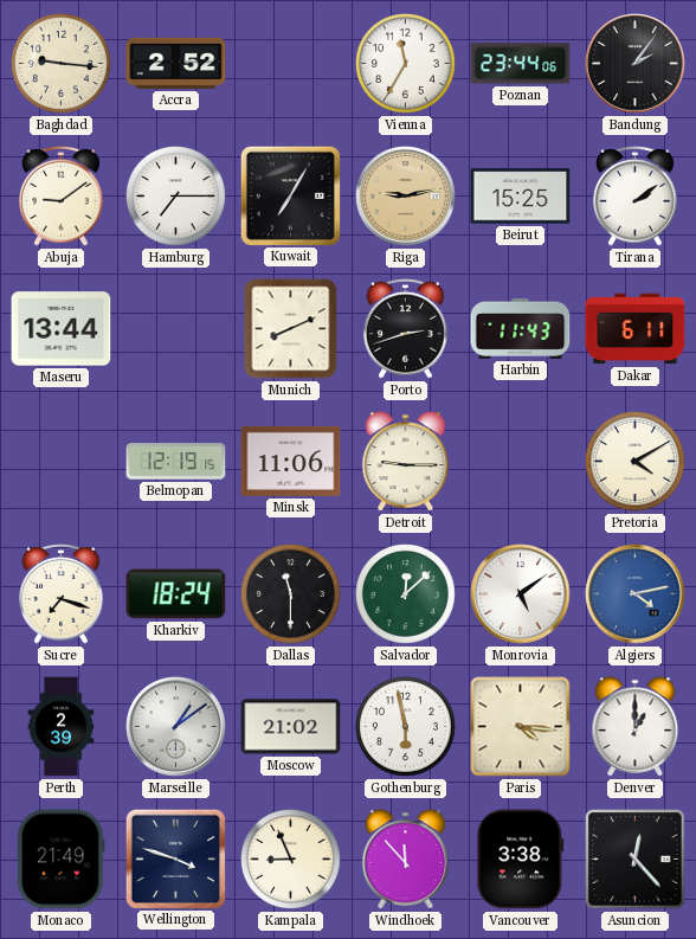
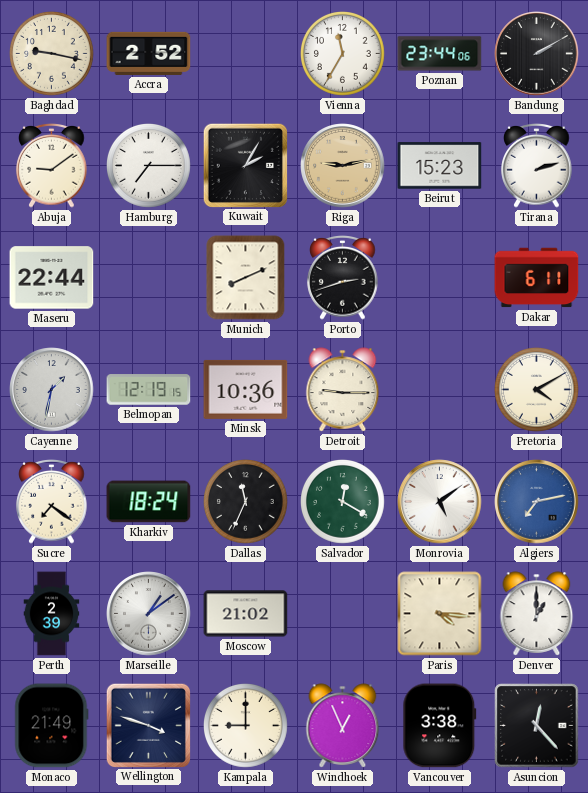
Baghdad: 9:16 -> 9:17
Bandung: 2:06 -> 2:10
Kuwait: 7:05 -> 2:05
Beirut: 15:25 -> 15:23
Tirana: 2:09 -> 2:12
Maseru: 13:44 -> 22:44
Harbin: 11:43 -> none
Cayenne: none -> 1:32
Minsk: 11:06 -> 10:36
Sucre: 7:18 -> 7:21
Dallas: 11:30 -> 11:34
Salvador: 12:08 -> 12:20
Algiers: 4:13 -> 7:13
Gothenburg: 5:58 -> none
Kampala: 8:56 -> 9:00
Windhoek: 11:53 -> 12:56
